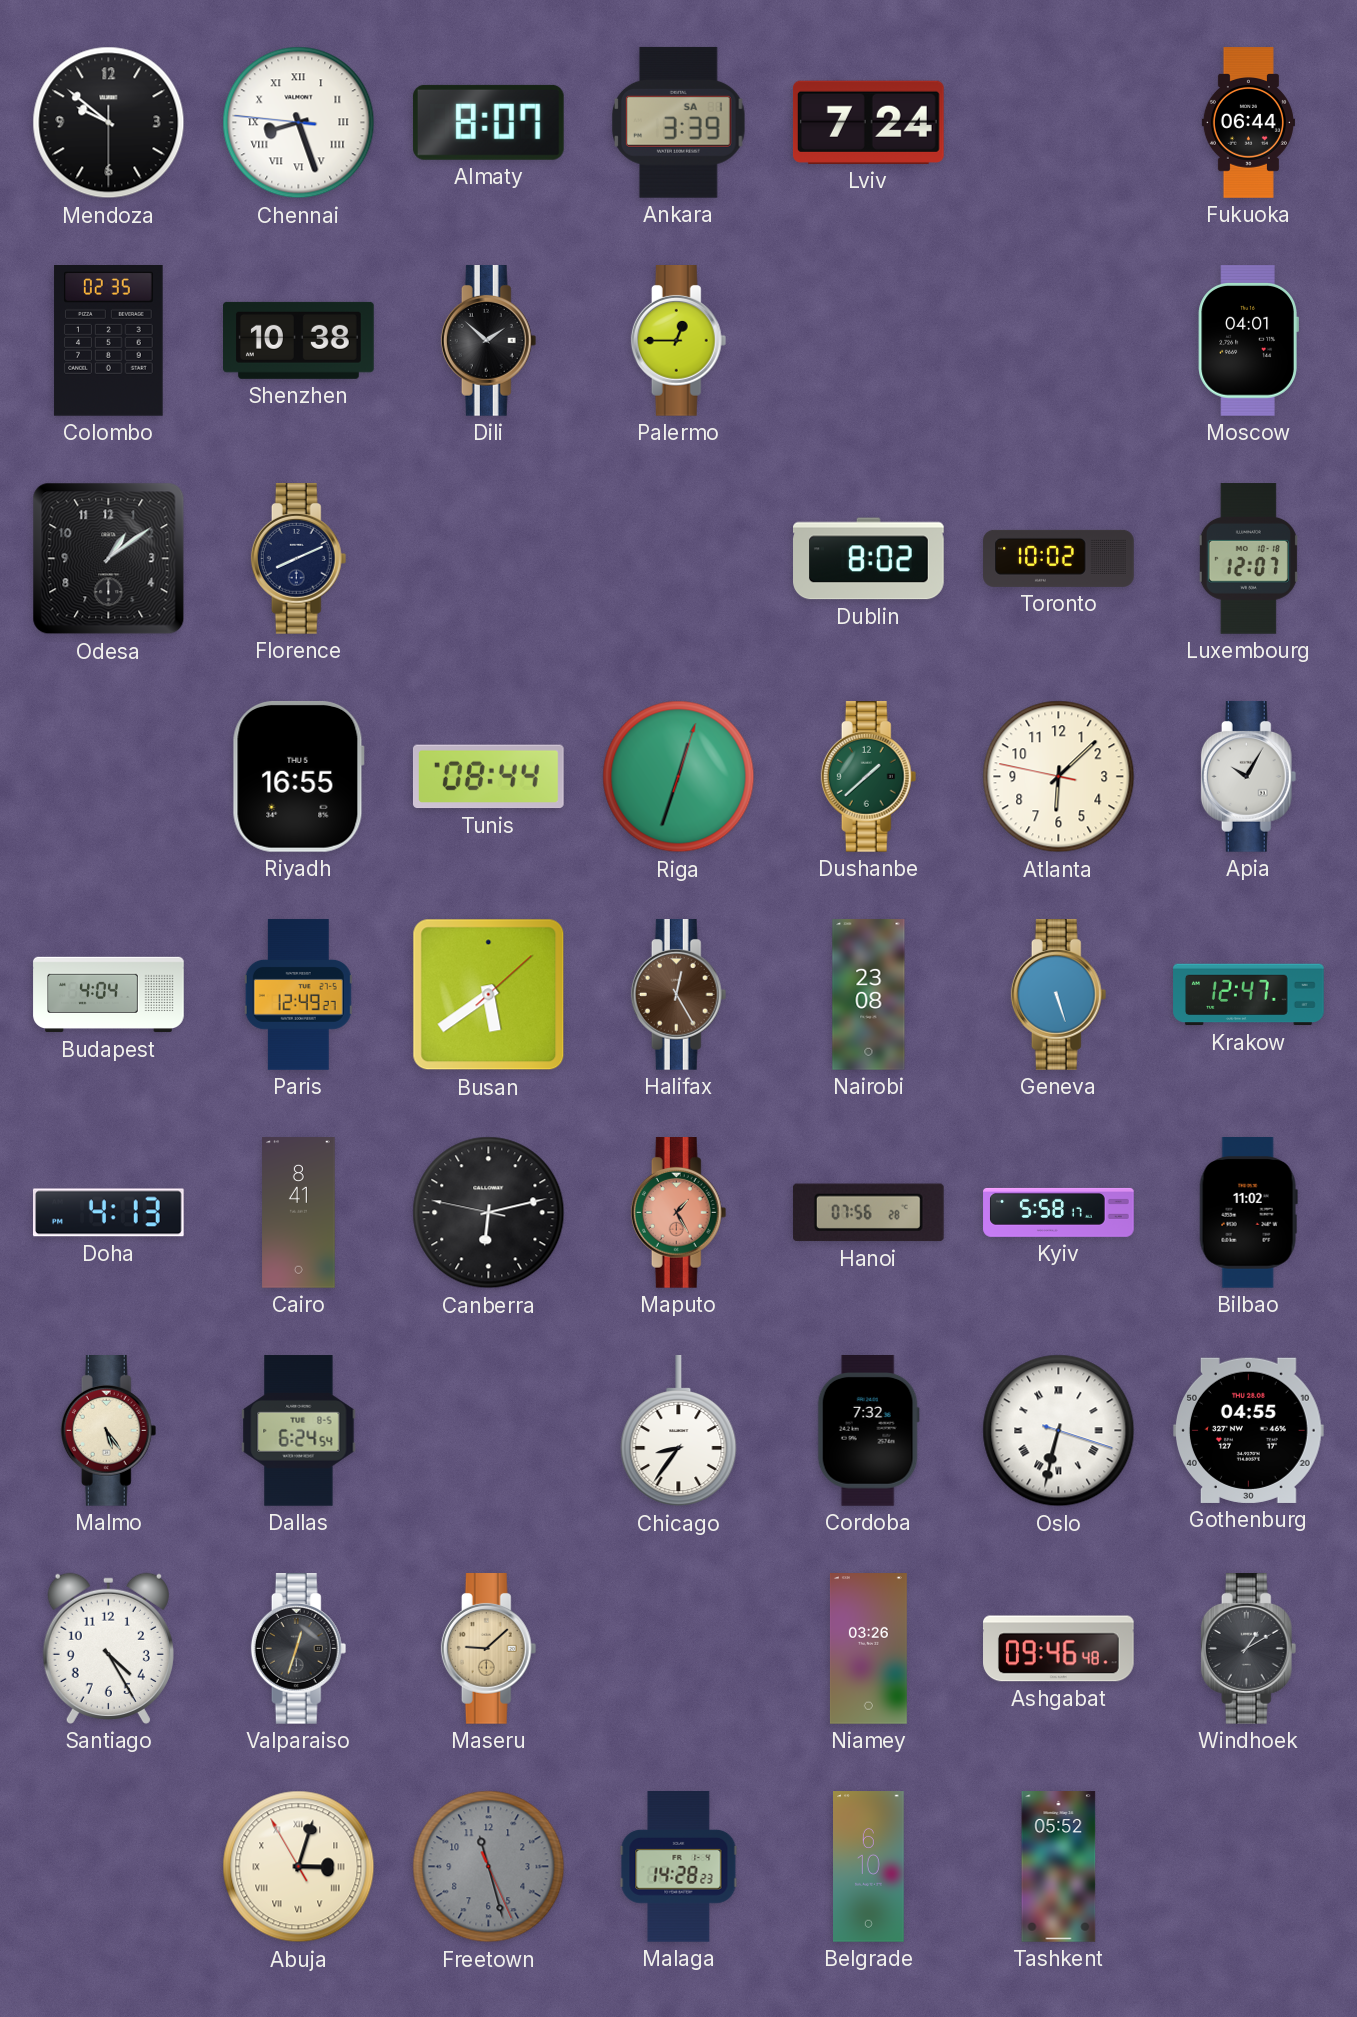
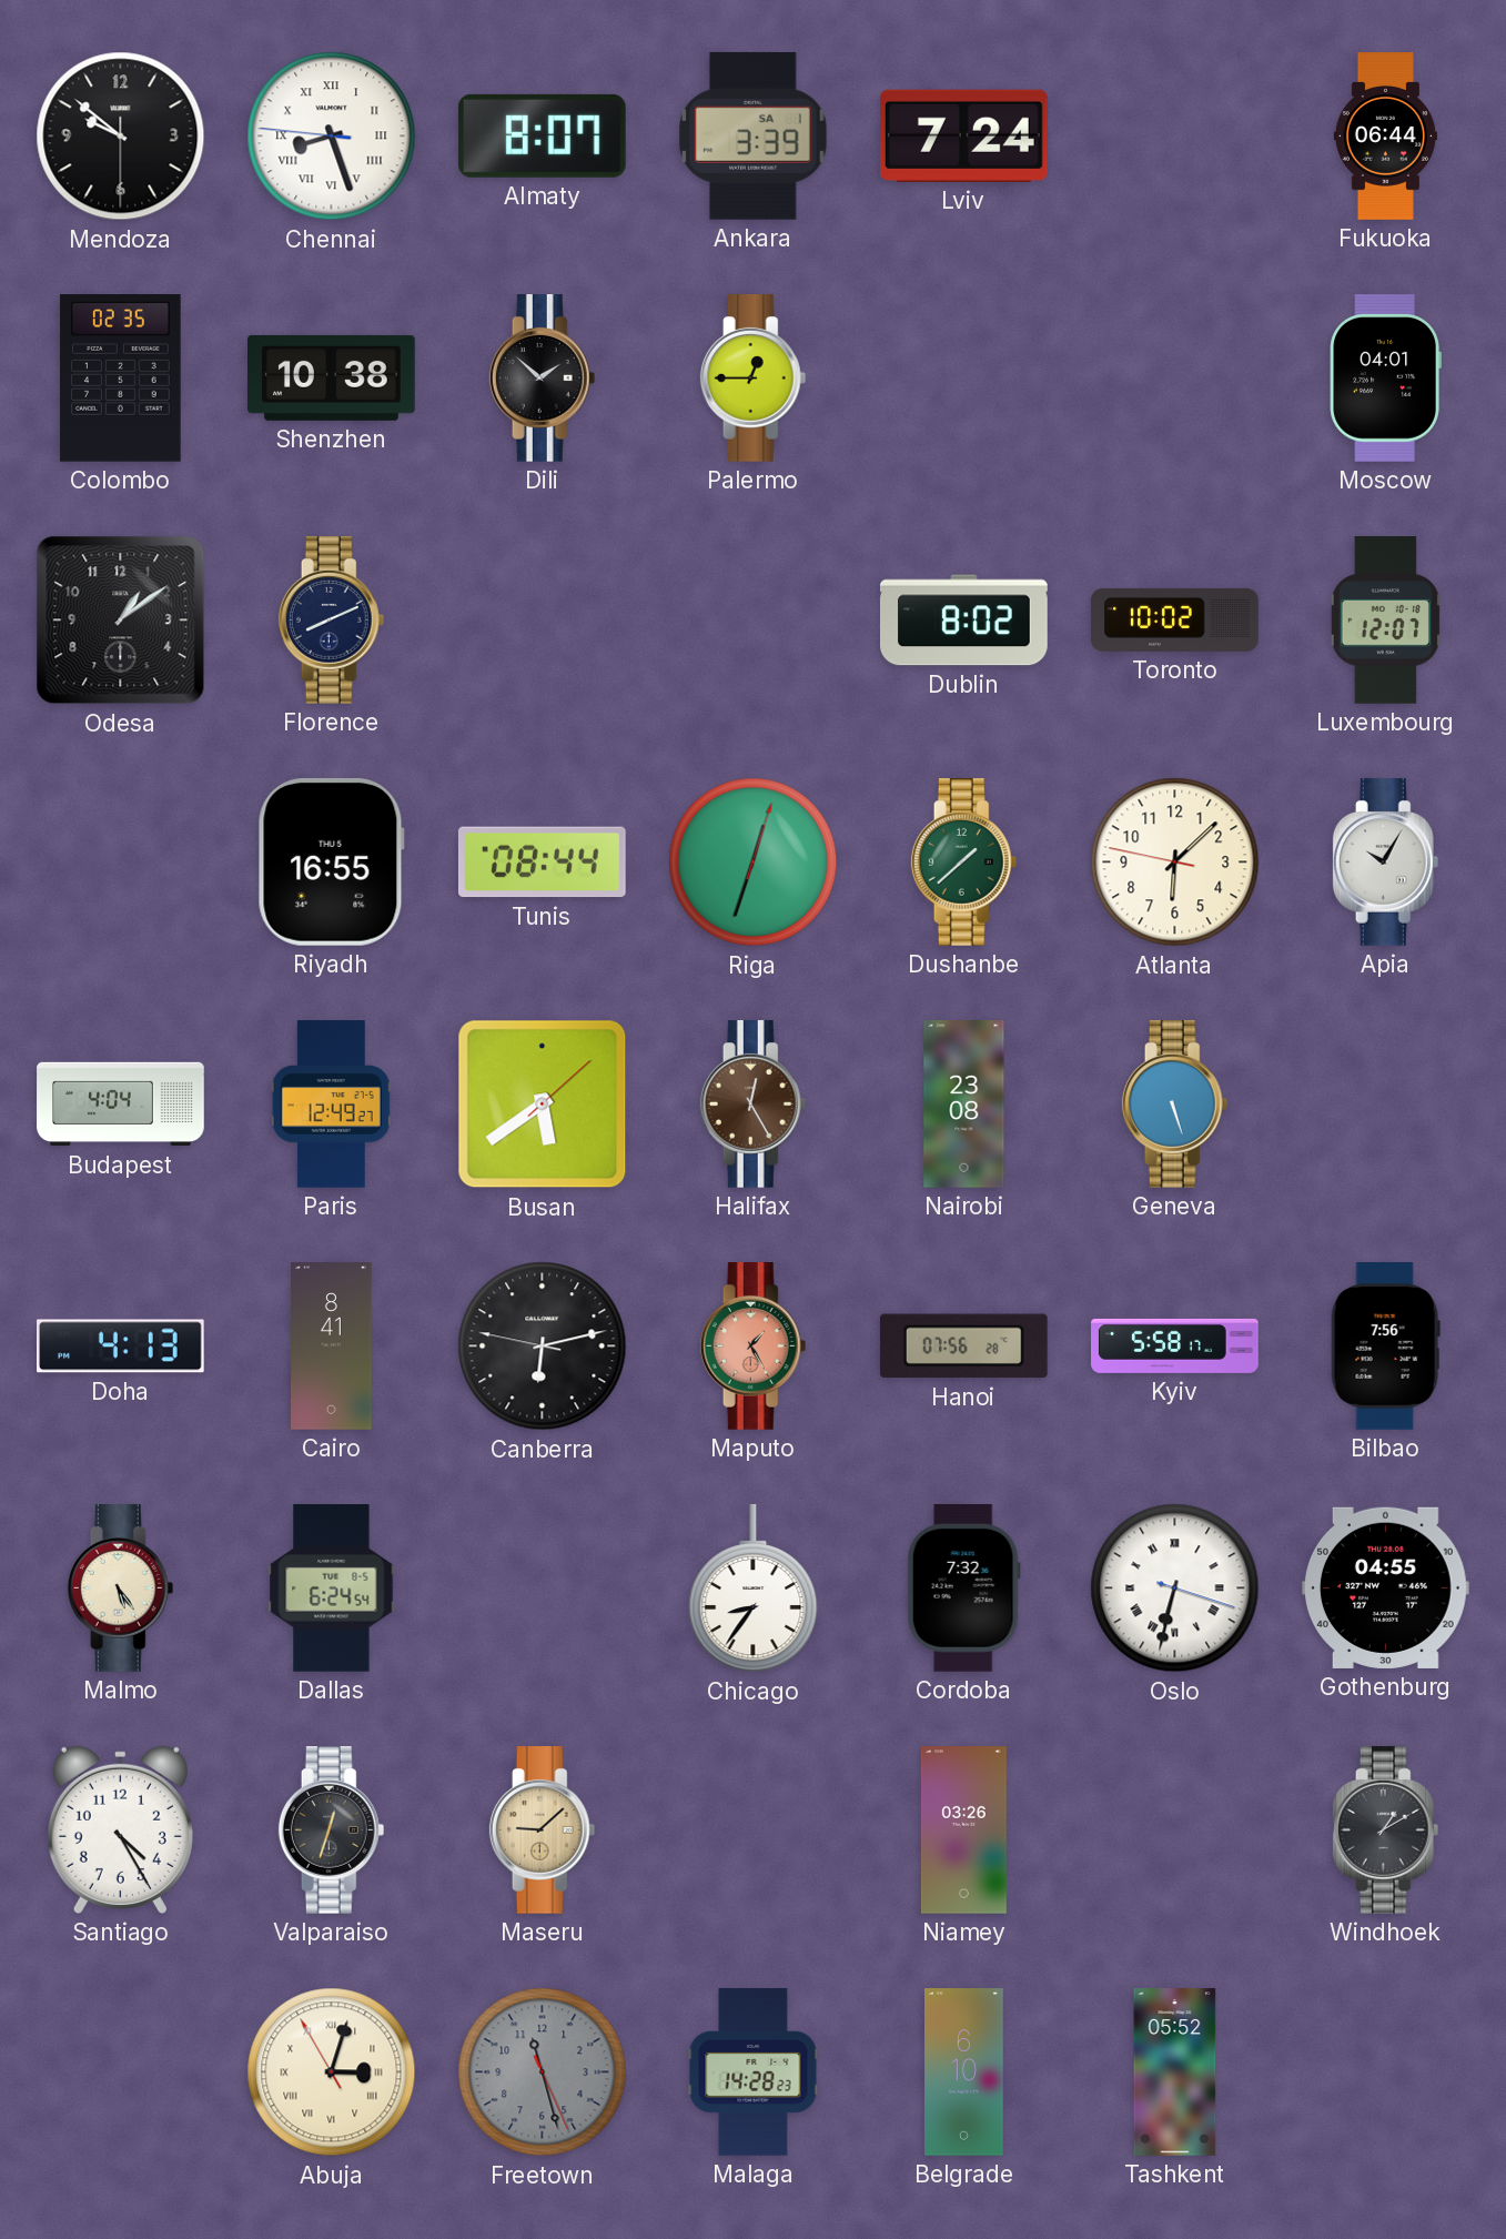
Krakow: 12:47 -> none
Bilbao: 11:02 -> 7:56
Ashgabat: 09:46 -> none
